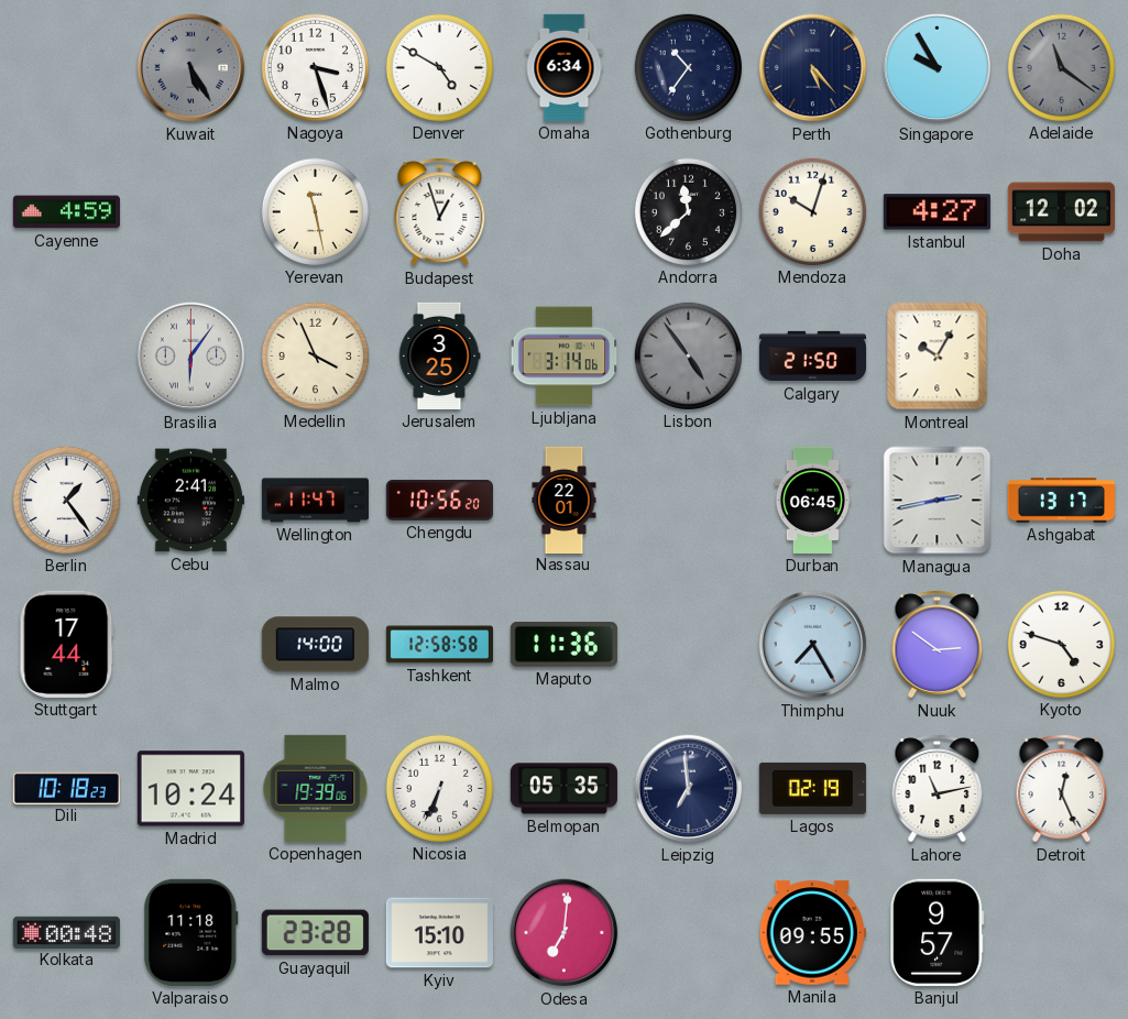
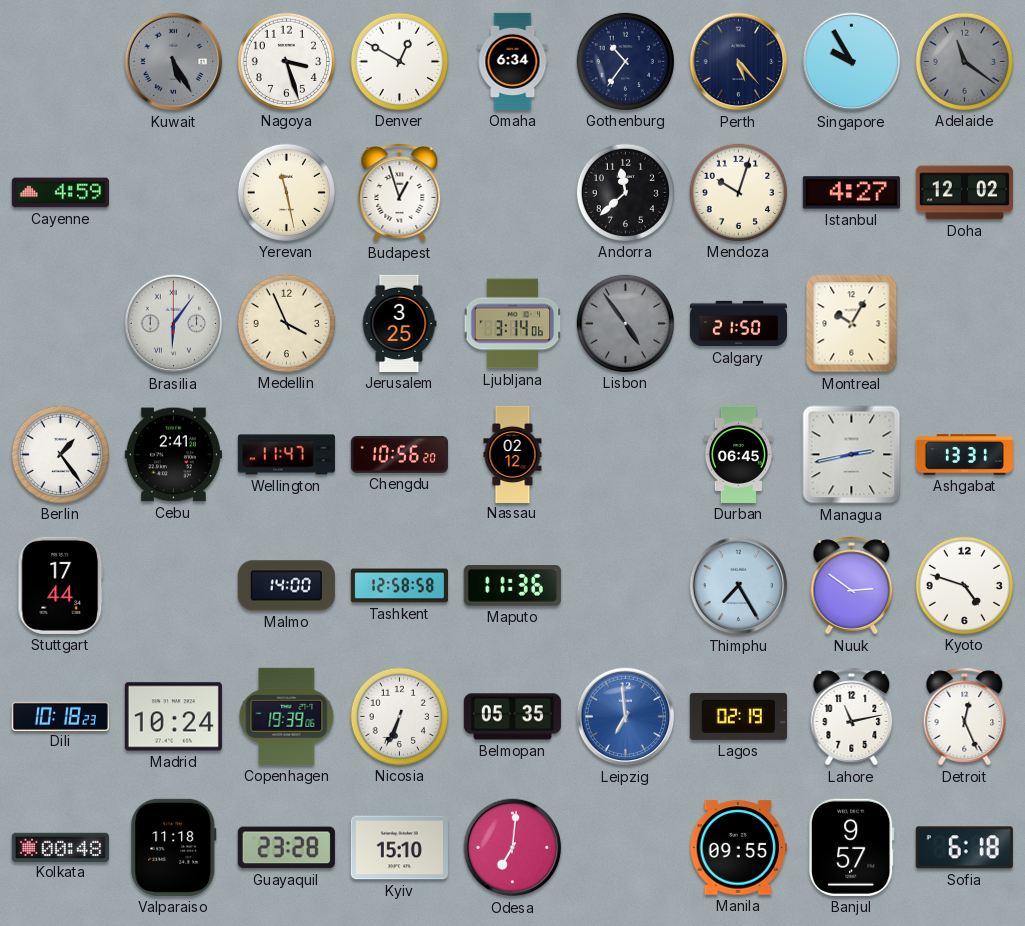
Denver: 4:50 -> 12:50
Nassau: 22:01 -> 02:12
Ashgabat: 13:17 -> 13:31
Leipzig dial: navy -> blue
Sofia: none -> 6:18
